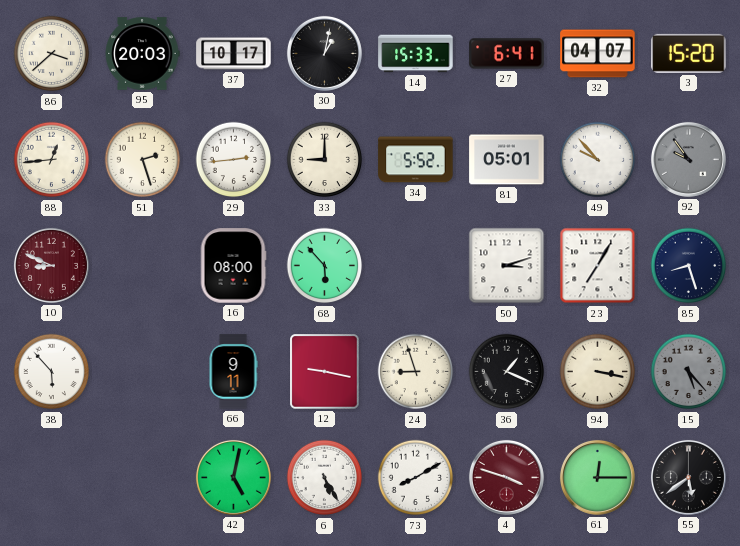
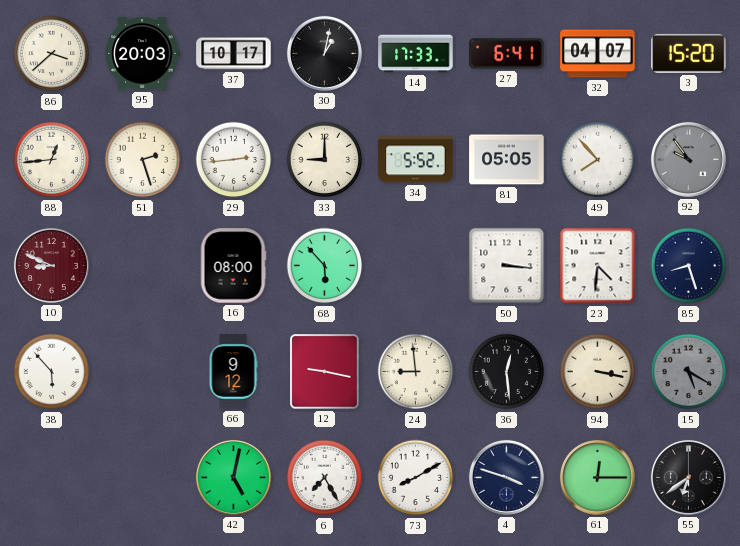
14: 15:33 -> 17:33
81: 05:01 -> 05:05
49: 9:53 -> 7:53
50: 3:12 -> 3:16
23: 7:05 -> 4:31
66: 9:11 -> 9:12
24: 8:57 -> 8:59
36: 1:19 -> 12:29
15: 5:23 -> 5:20
6: 5:25 -> 7:25
4 dial: burgundy -> navy
55: 5:39 -> 6:39
